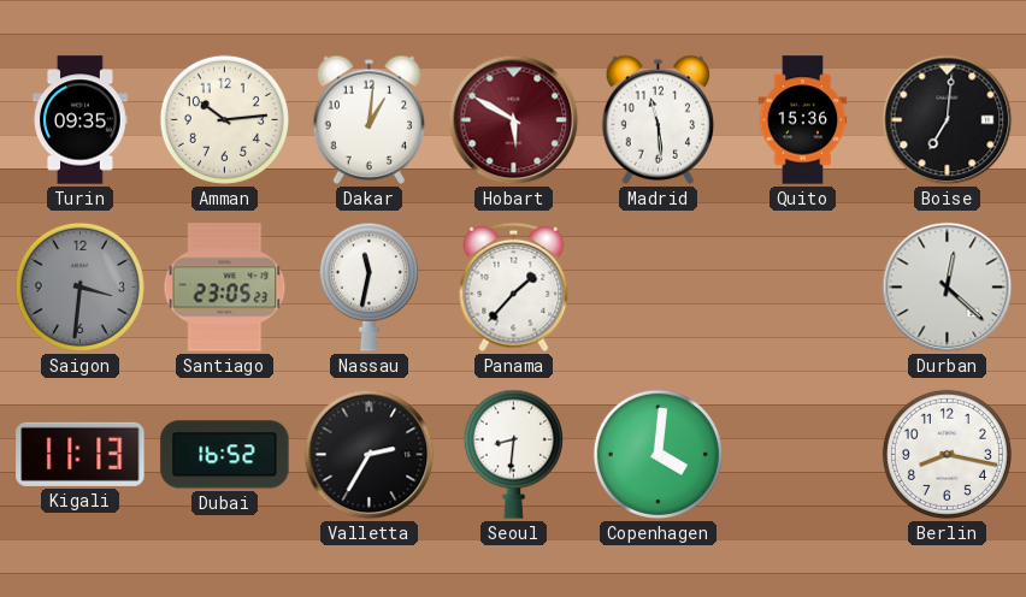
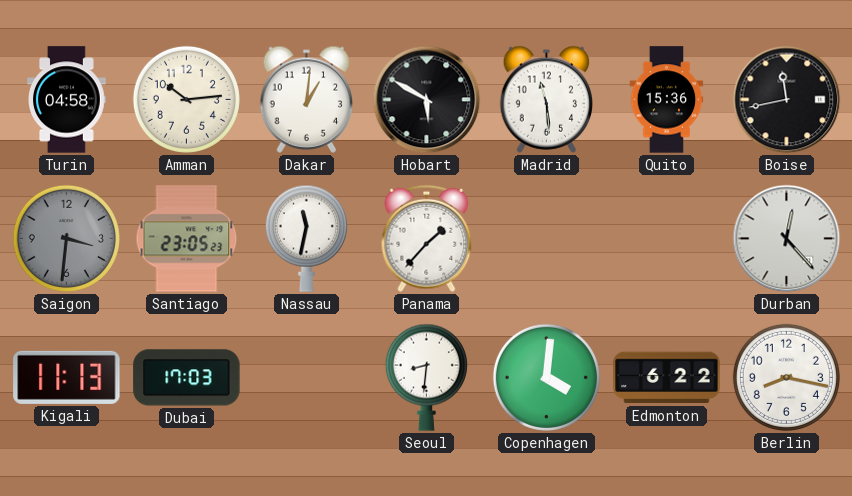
Turin: 09:35 -> 04:58
Hobart dial: burgundy -> black
Boise: 7:01 -> 11:43
Durban: 12:22 -> 12:23
Dubai: 16:52 -> 17:03
Valletta: 2:35 -> none
Edmonton: none -> 6:22
